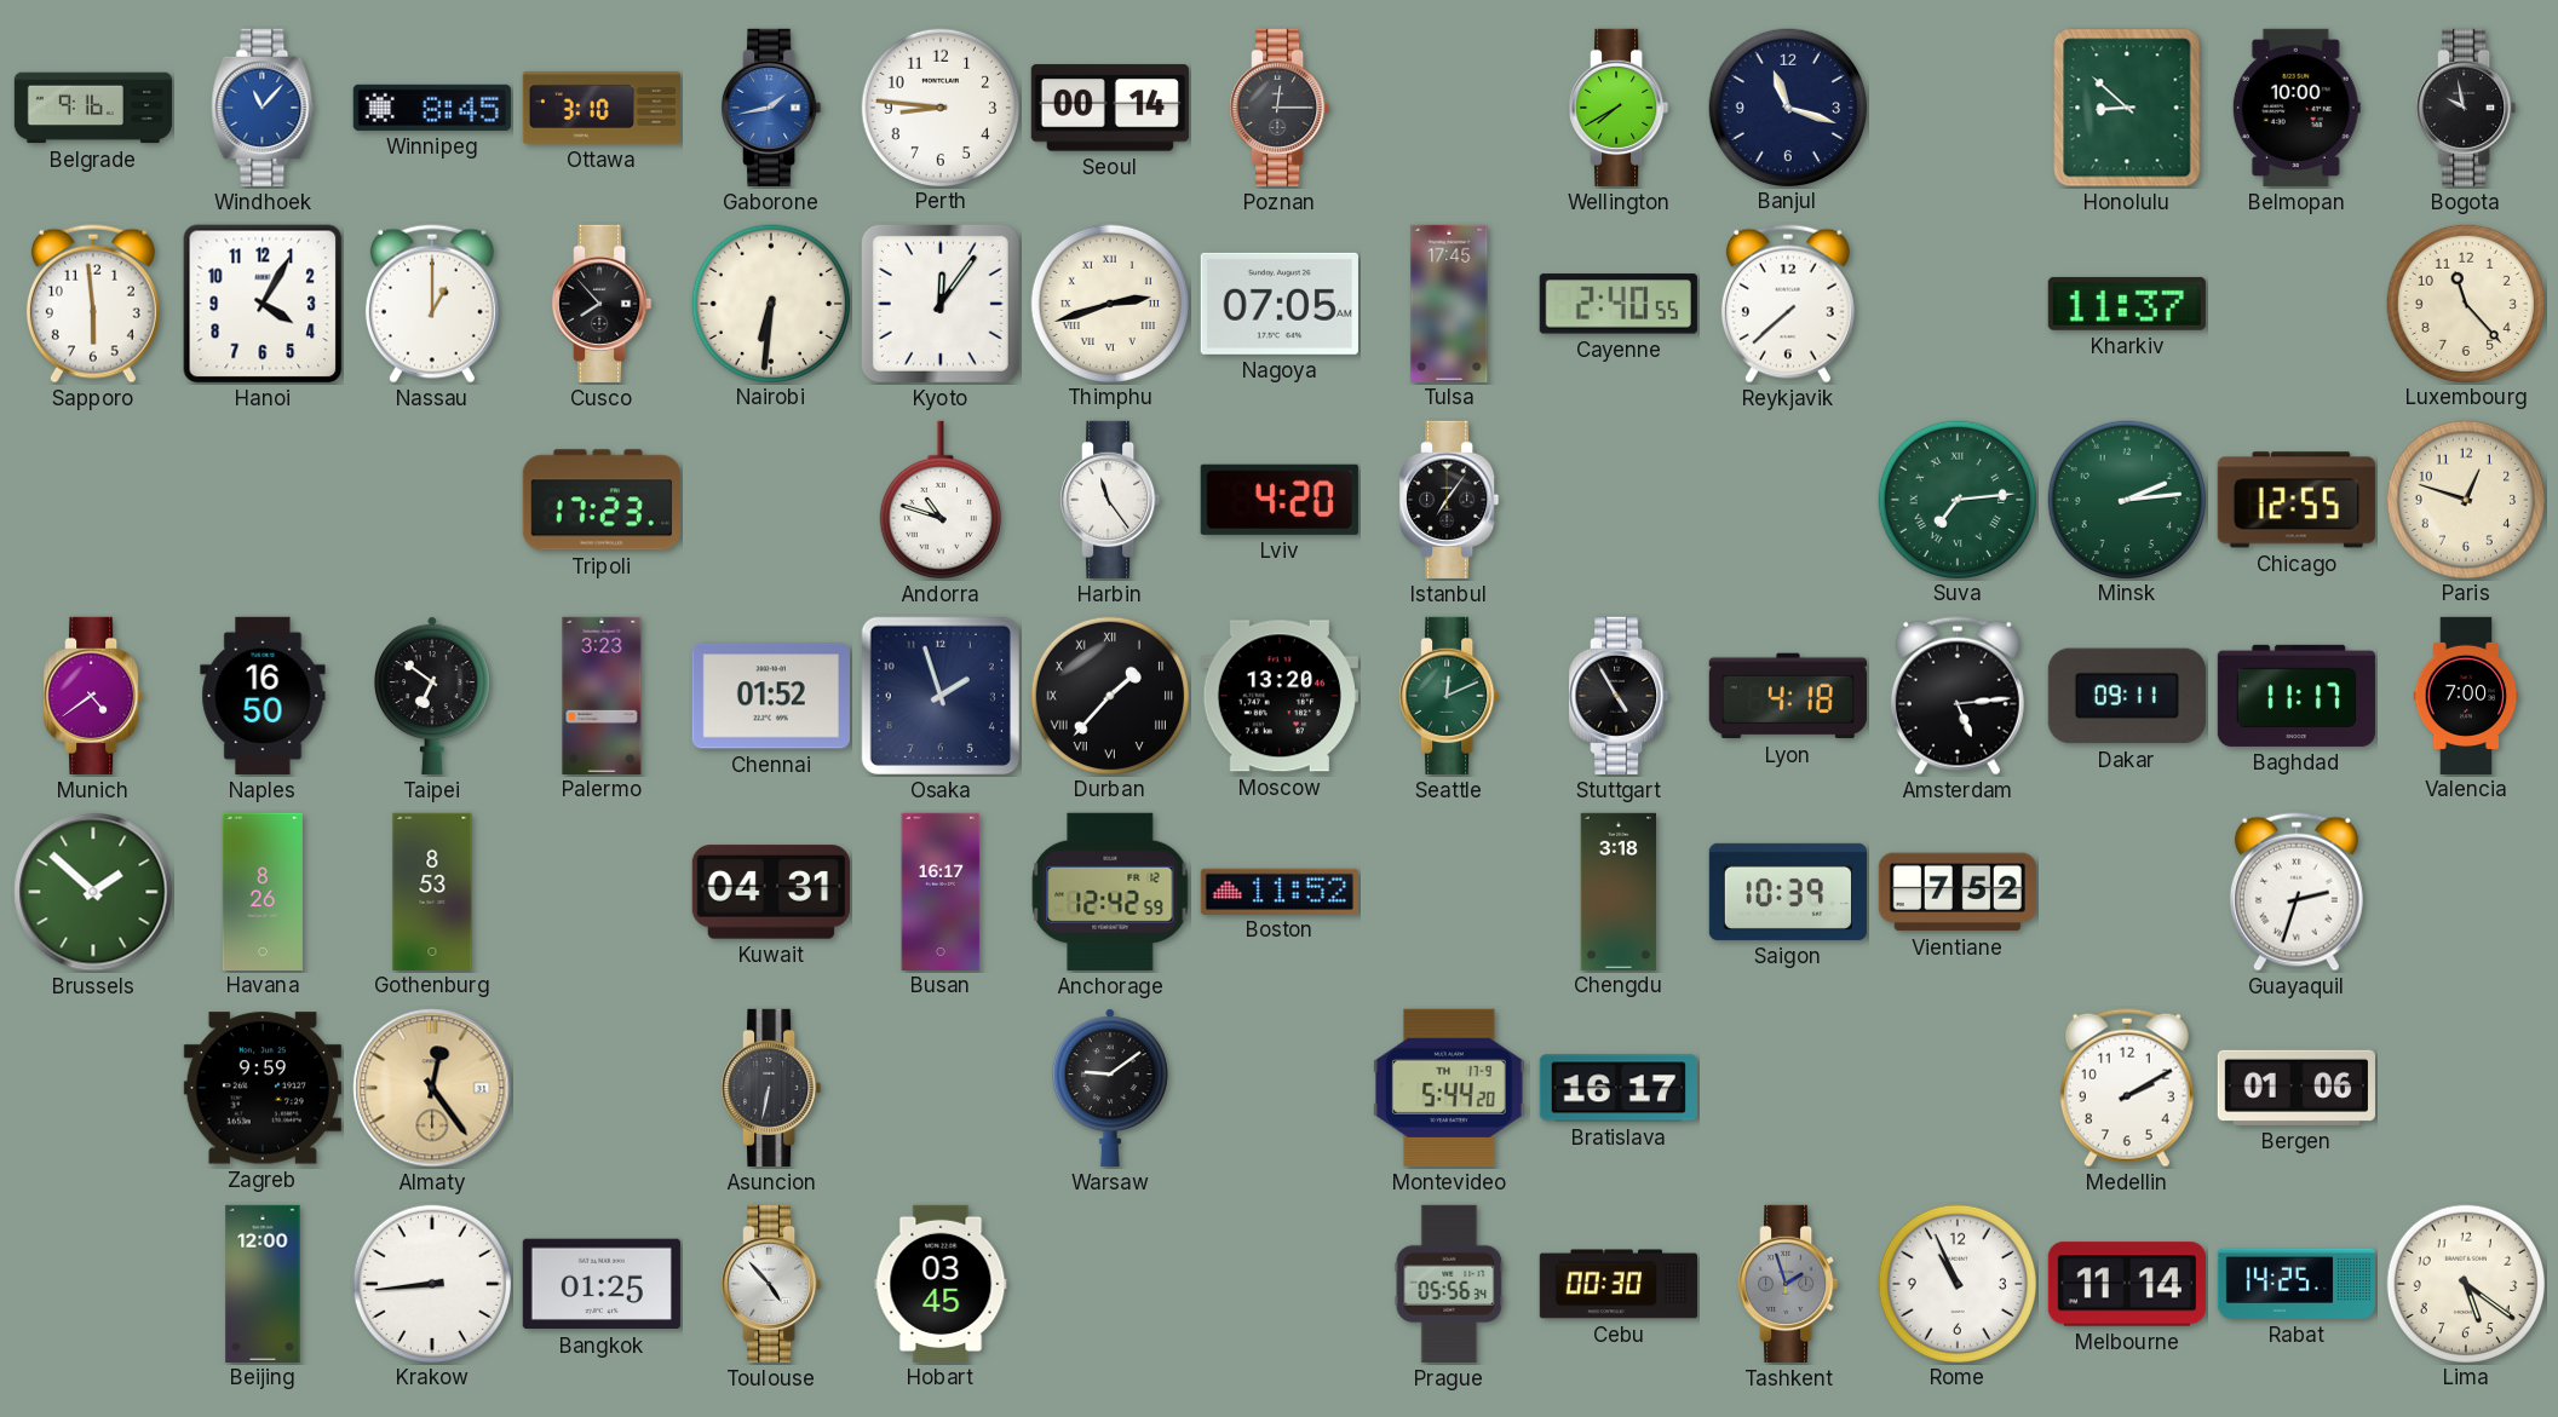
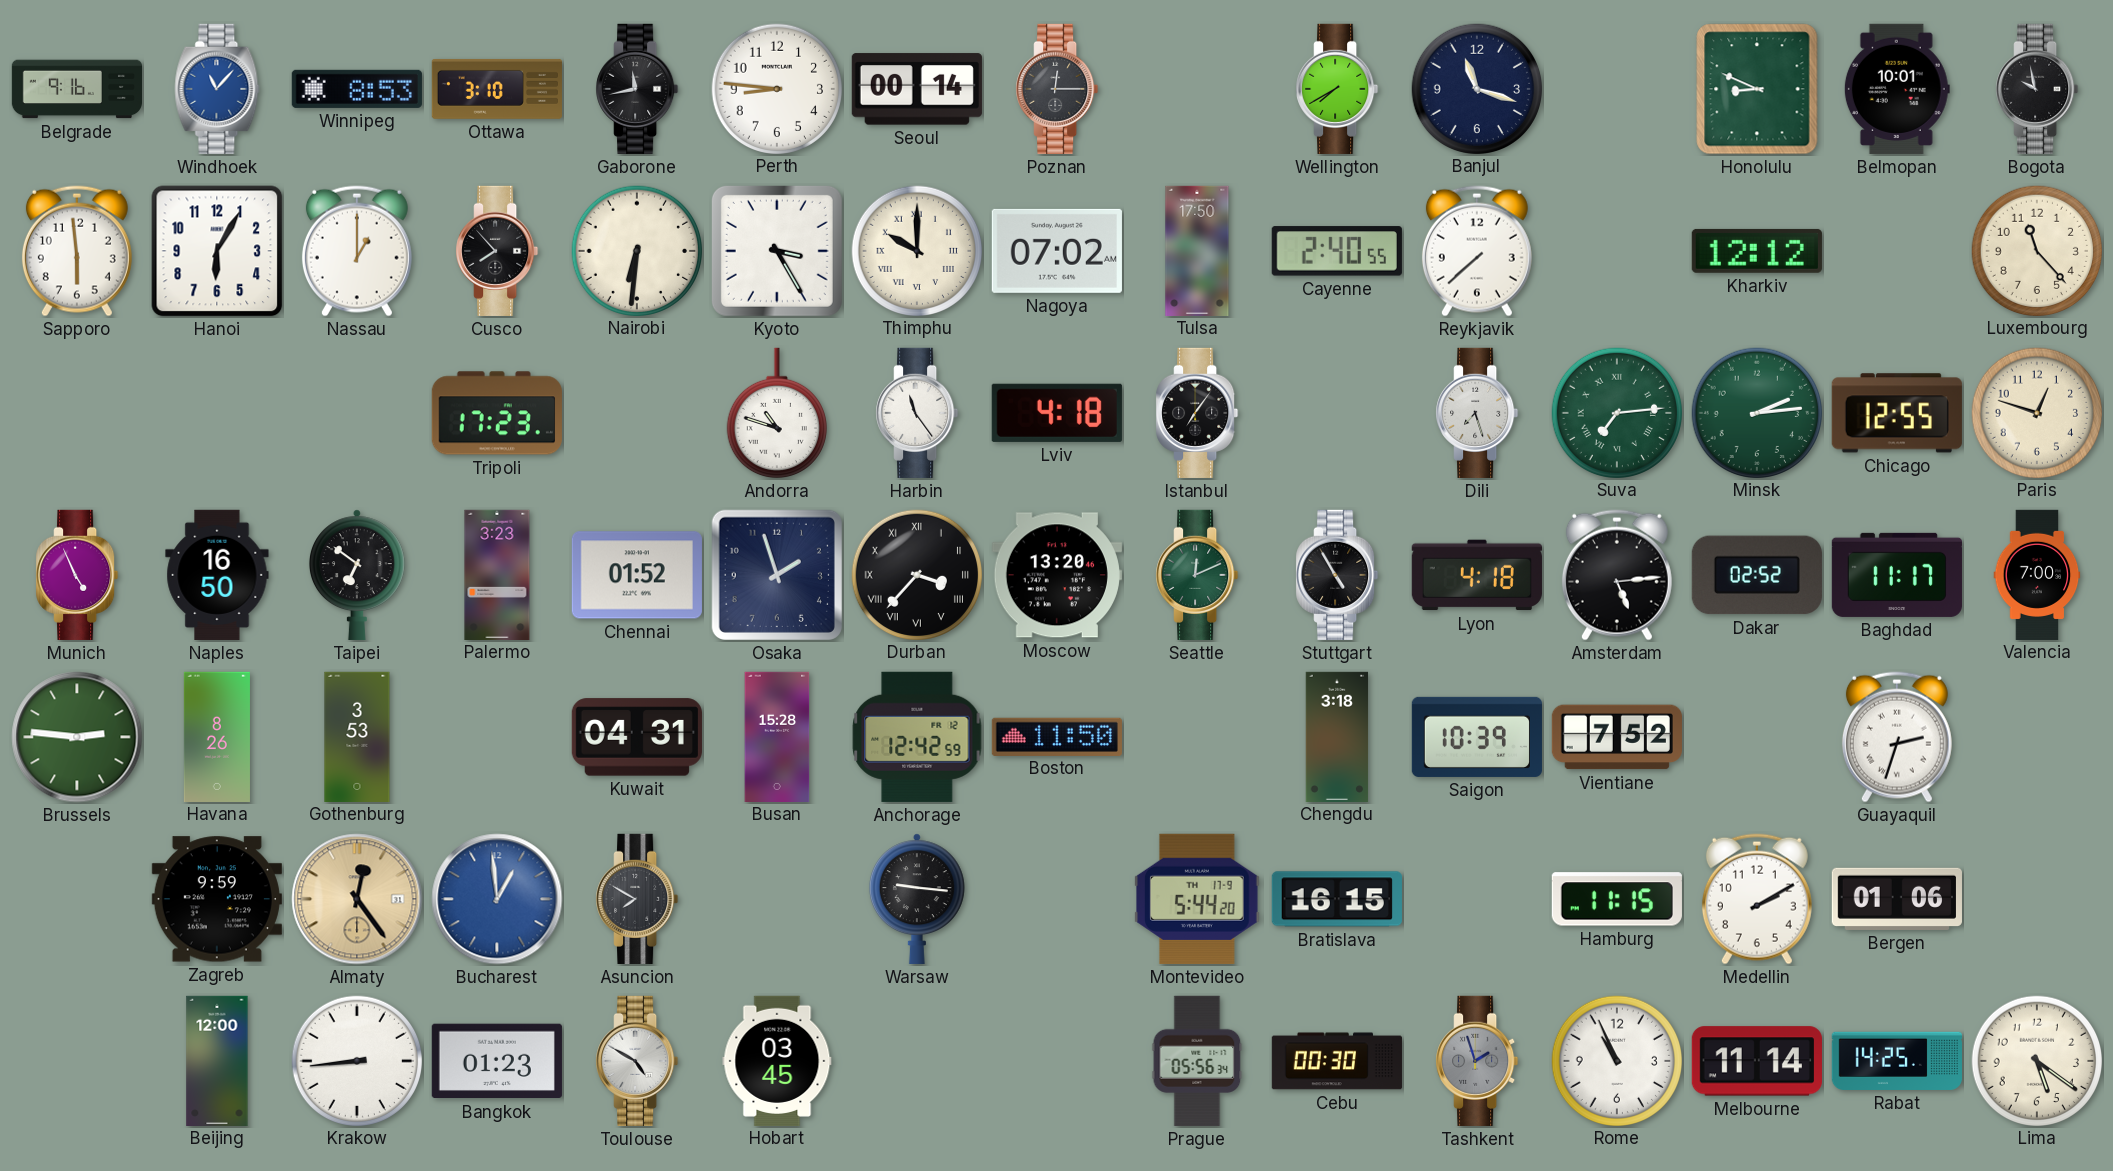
Winnipeg: 8:45 -> 8:53
Gaborone: 1:43 -> 11:43
Gaborone dial: blue -> black
Honolulu: 8:52 -> 8:49
Belmopan: 10:00 -> 10:01
Hanoi: 4:05 -> 6:05
Kyoto: 12:06 -> 3:25
Thimphu: 2:42 -> 10:00
Nagoya: 07:05 -> 07:02
Tulsa: 17:45 -> 17:50
Kharkiv: 11:37 -> 12:12
Lviv: 4:20 -> 4:18
Dili: none -> 7:27
Munich: 4:39 -> 4:56
Durban: 1:37 -> 3:37
Dakar: 09:11 -> 02:52
Brussels: 1:52 -> 2:46
Gothenburg: 8:53 -> 3:53
Busan: 16:17 -> 15:28
Boston: 11:52 -> 11:50
Bucharest: none -> 12:59
Asuncion: 6:32 -> 7:50
Warsaw: 9:09 -> 9:16
Bratislava: 16:17 -> 16:15
Hamburg: none -> 11:15
Bangkok: 01:25 -> 01:23
Toulouse: 4:53 -> 4:50
